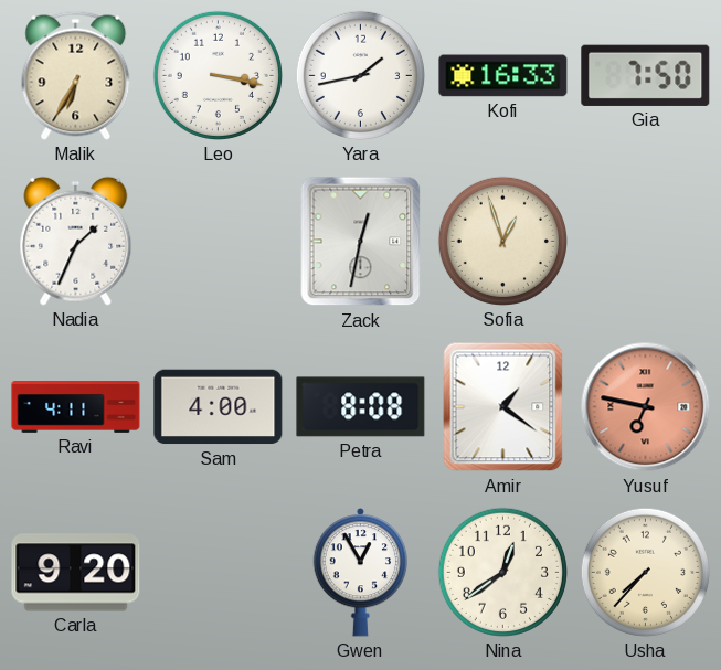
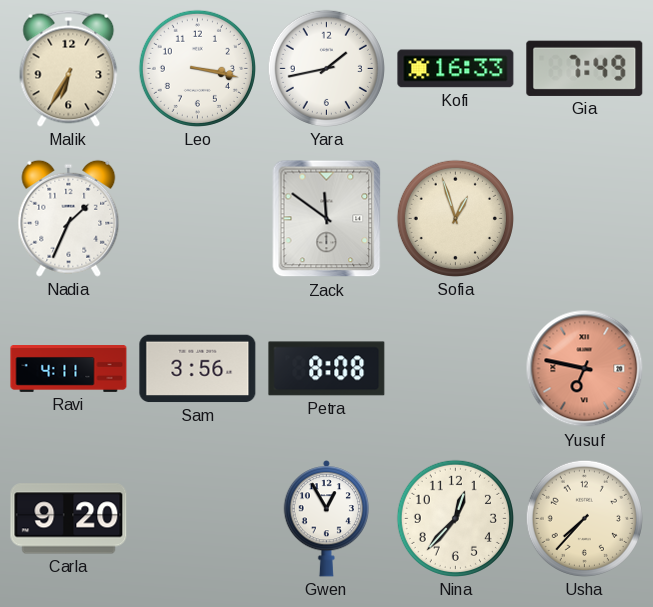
Gia: 7:50 -> 7:49
Zack: 12:32 -> 11:51
Sam: 4:00 -> 3:56
Amir: 1:21 -> none
Nina: 12:39 -> 12:37
